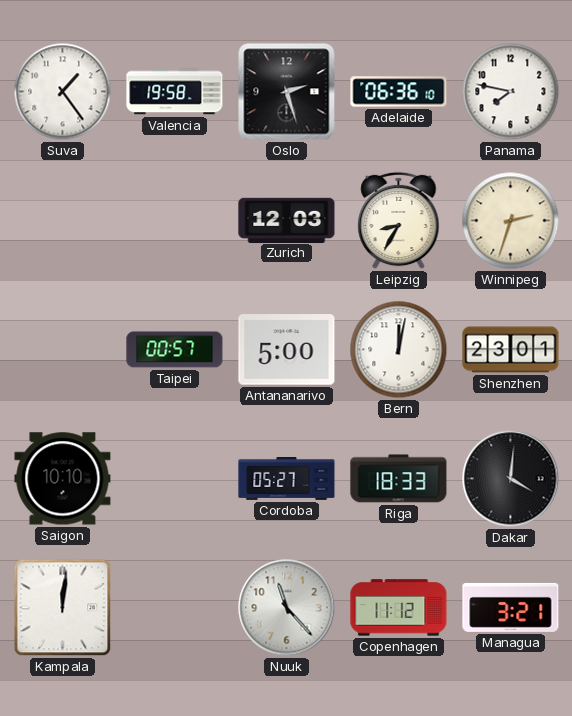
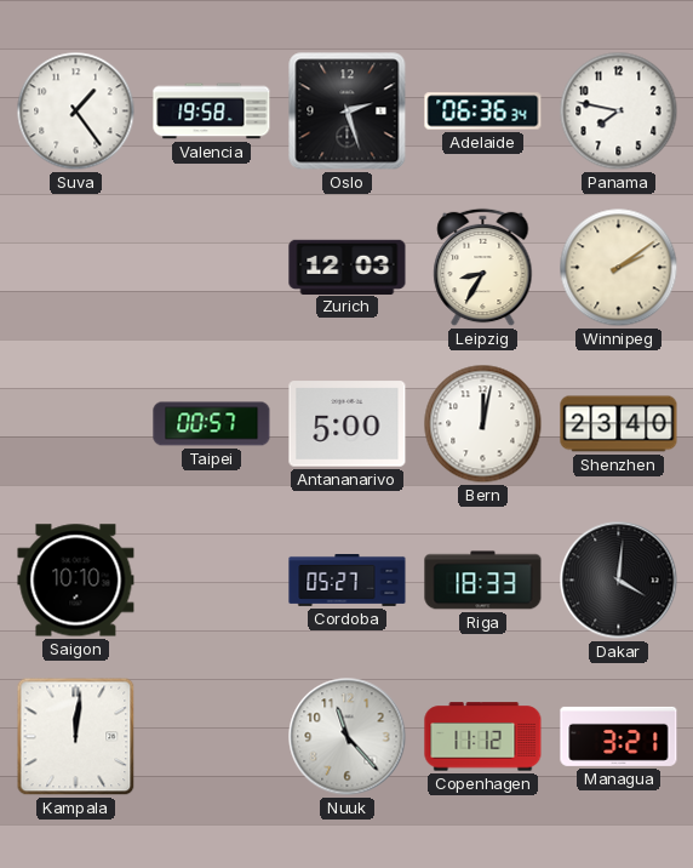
Adelaide: 06:36:10 -> 06:36:34
Winnipeg: 2:33 -> 2:09
Shenzhen: 23:01 -> 23:40
